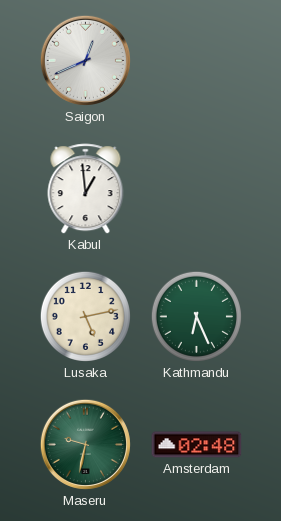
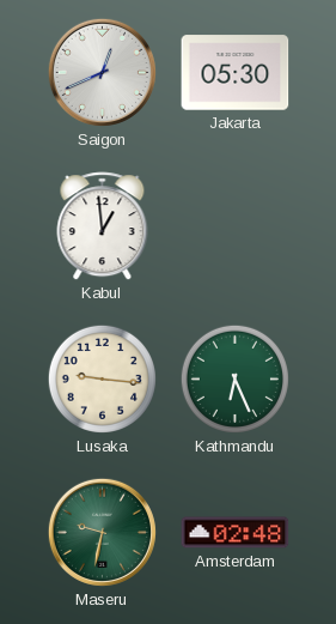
Jakarta: none -> 05:30
Lusaka: 5:13 -> 9:16
